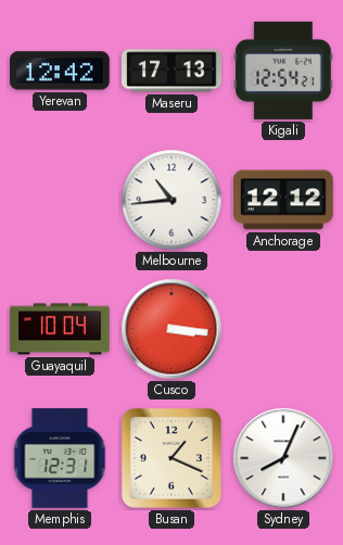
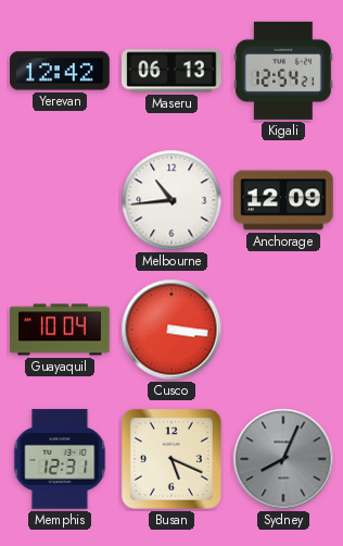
Maseru: 17:13 -> 06:13
Anchorage: 12:12 -> 12:09
Busan: 1:19 -> 5:19
Sydney dial: white -> grey
